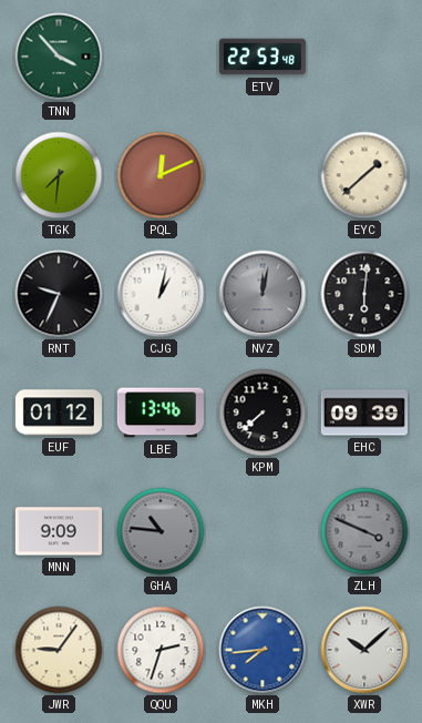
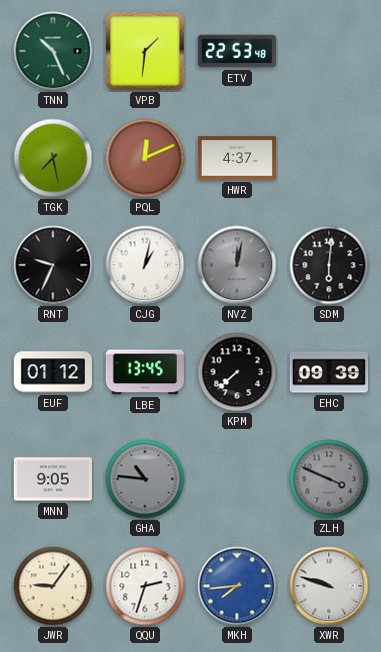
TNN: 3:53 -> 10:26
VPB: none -> 1:31
TGK: 7:31 -> 7:28
HWR: none -> 4:37
EYC: 1:38 -> none
LBE: 13:46 -> 13:45
MNN: 9:09 -> 9:05
XWR: 10:08 -> 9:48
